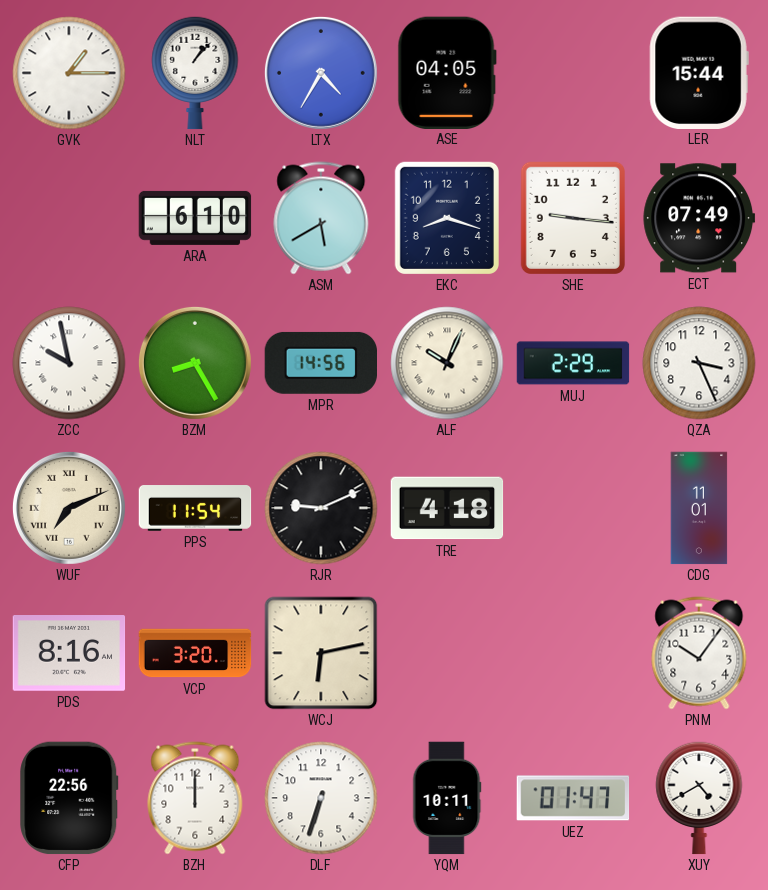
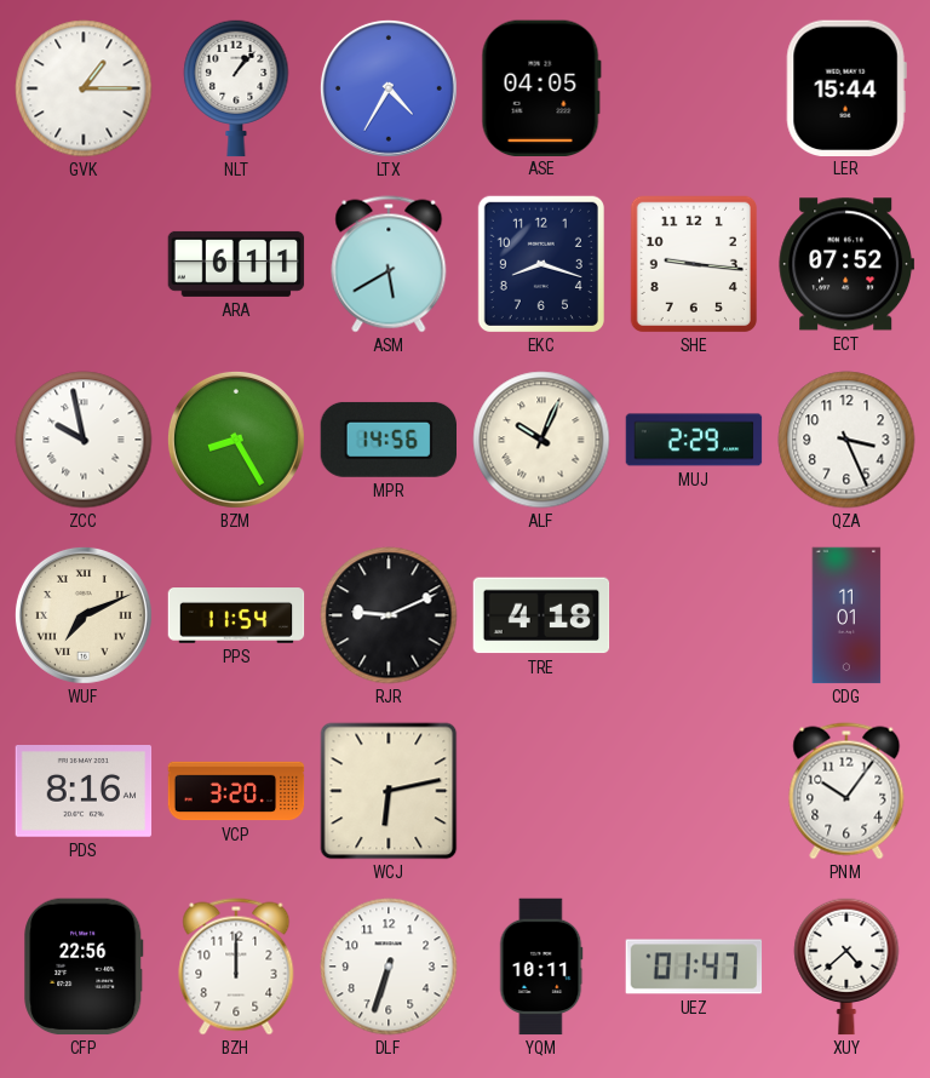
ARA: 6:10 -> 6:11
ECT: 07:49 -> 07:52
XUY: 4:40 -> 4:38
